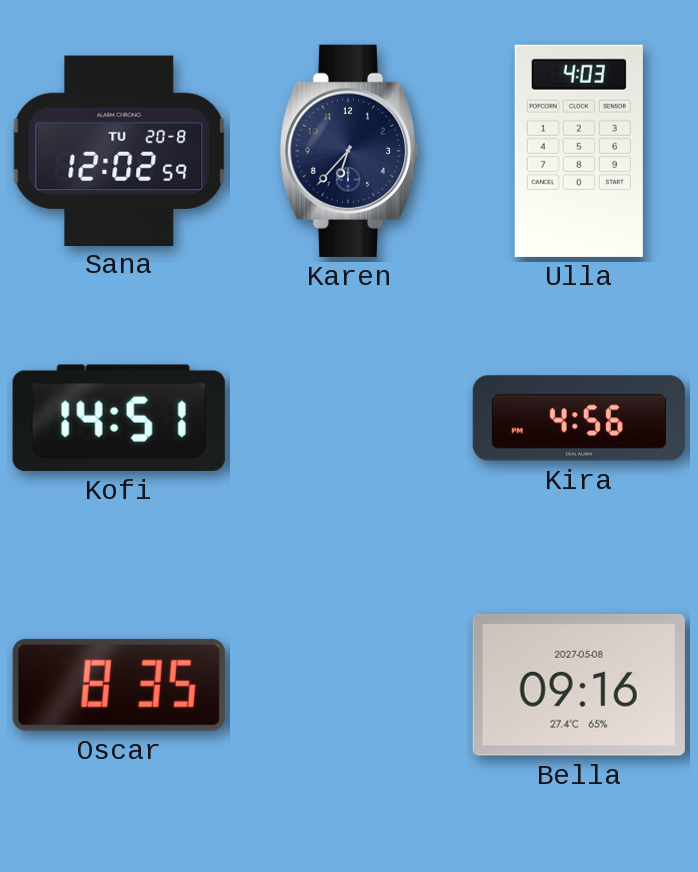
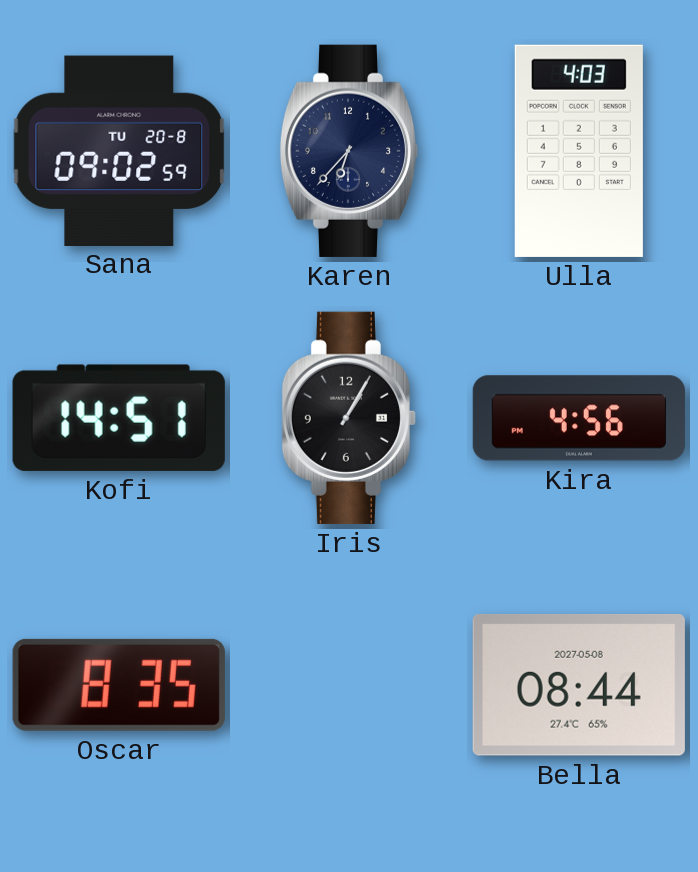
Sana: 12:02 -> 09:02
Iris: none -> 1:05
Bella: 09:16 -> 08:44
